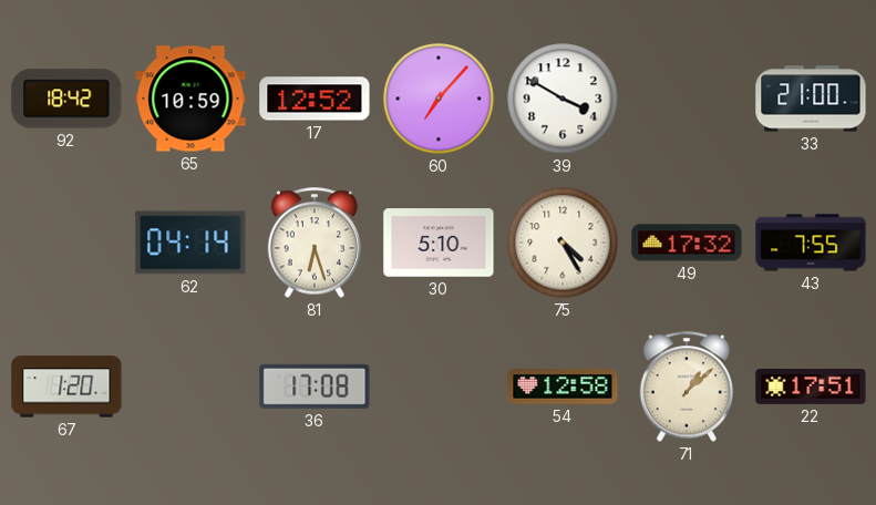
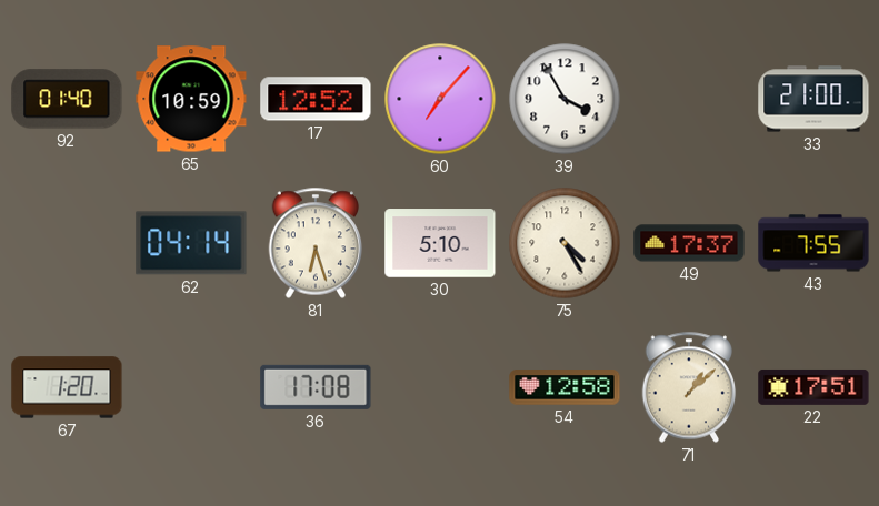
92: 18:42 -> 01:40
39: 3:50 -> 3:55
49: 17:32 -> 17:37
